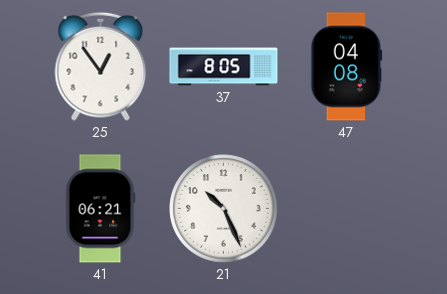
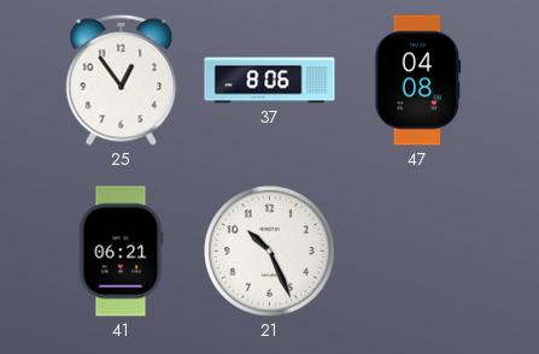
37: 8:05 -> 8:06
